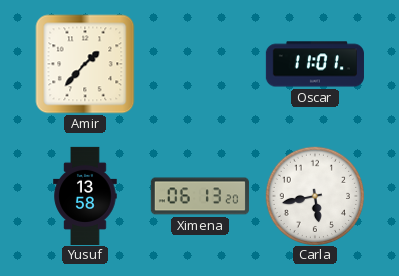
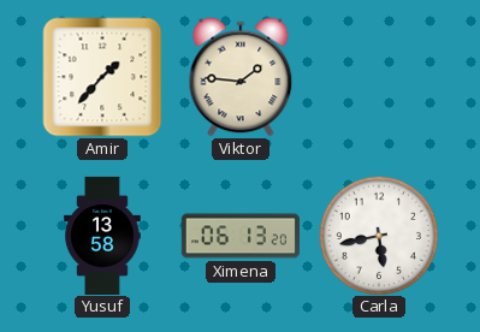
Viktor: none -> 1:46
Oscar: 11:01 -> none
